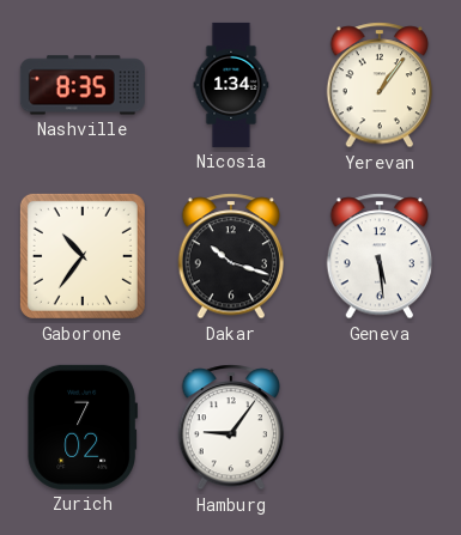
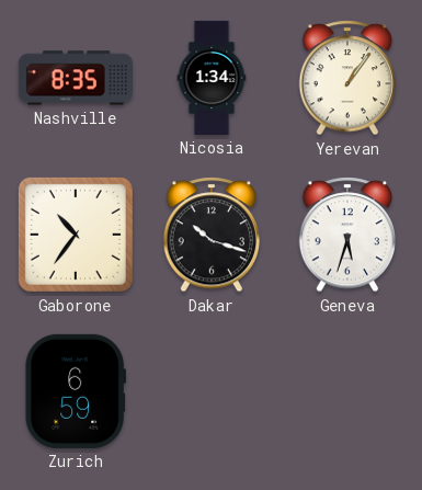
Geneva: 5:29 -> 5:33
Zurich: 7:02 -> 6:59
Hamburg: 9:06 -> none
